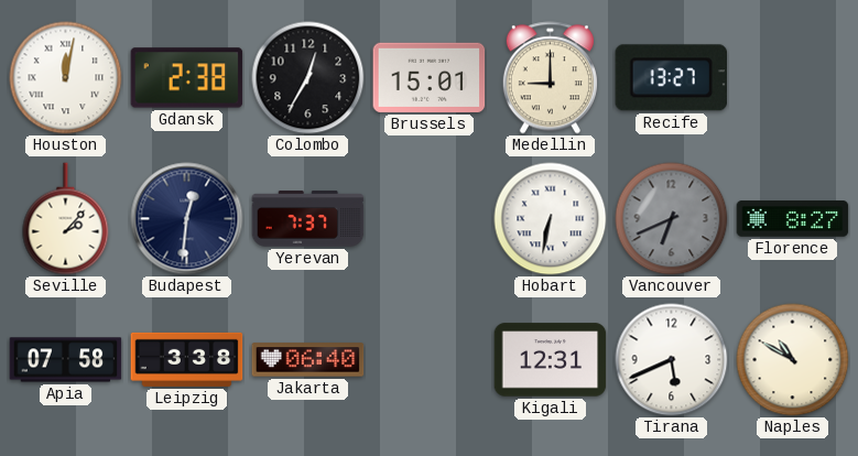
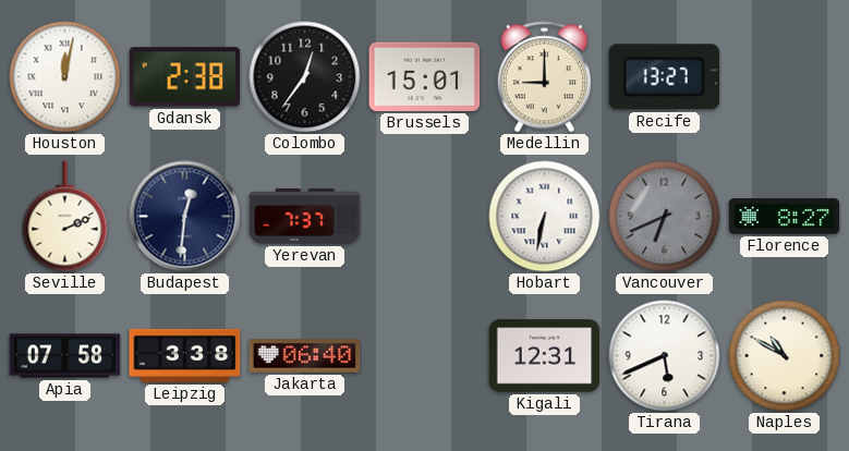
Colombo: 12:35 -> 12:36
Seville: 2:07 -> 2:11
